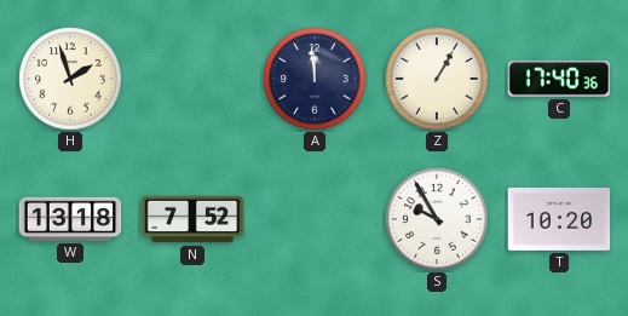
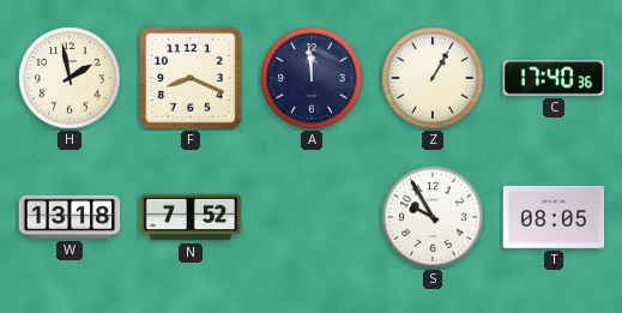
H: 1:57 -> 1:58
F: none -> 8:19
T: 10:20 -> 08:05
